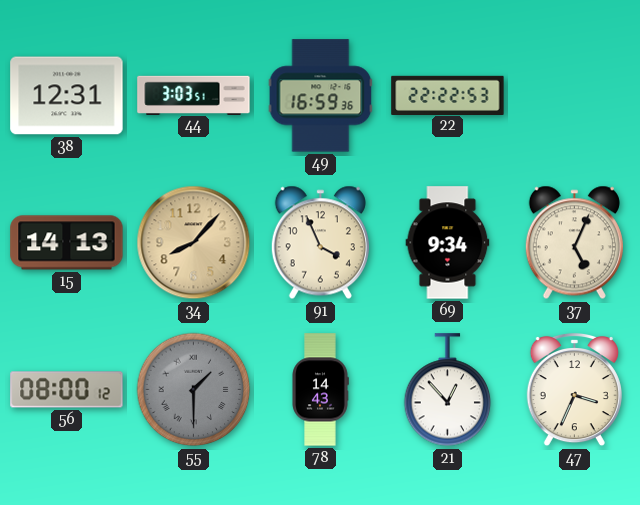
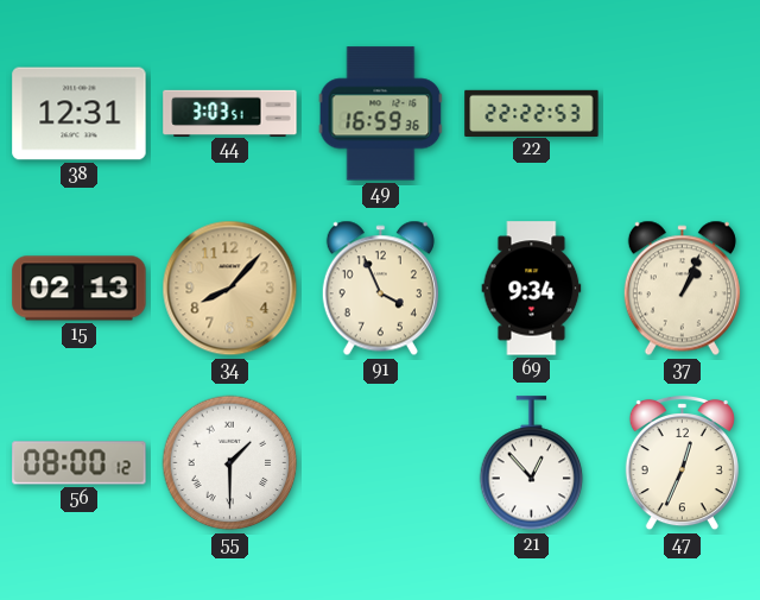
15: 14:13 -> 02:13
37: 5:04 -> 1:04
55 dial: grey -> white
78: 14:43 -> none
47: 3:34 -> 12:34
